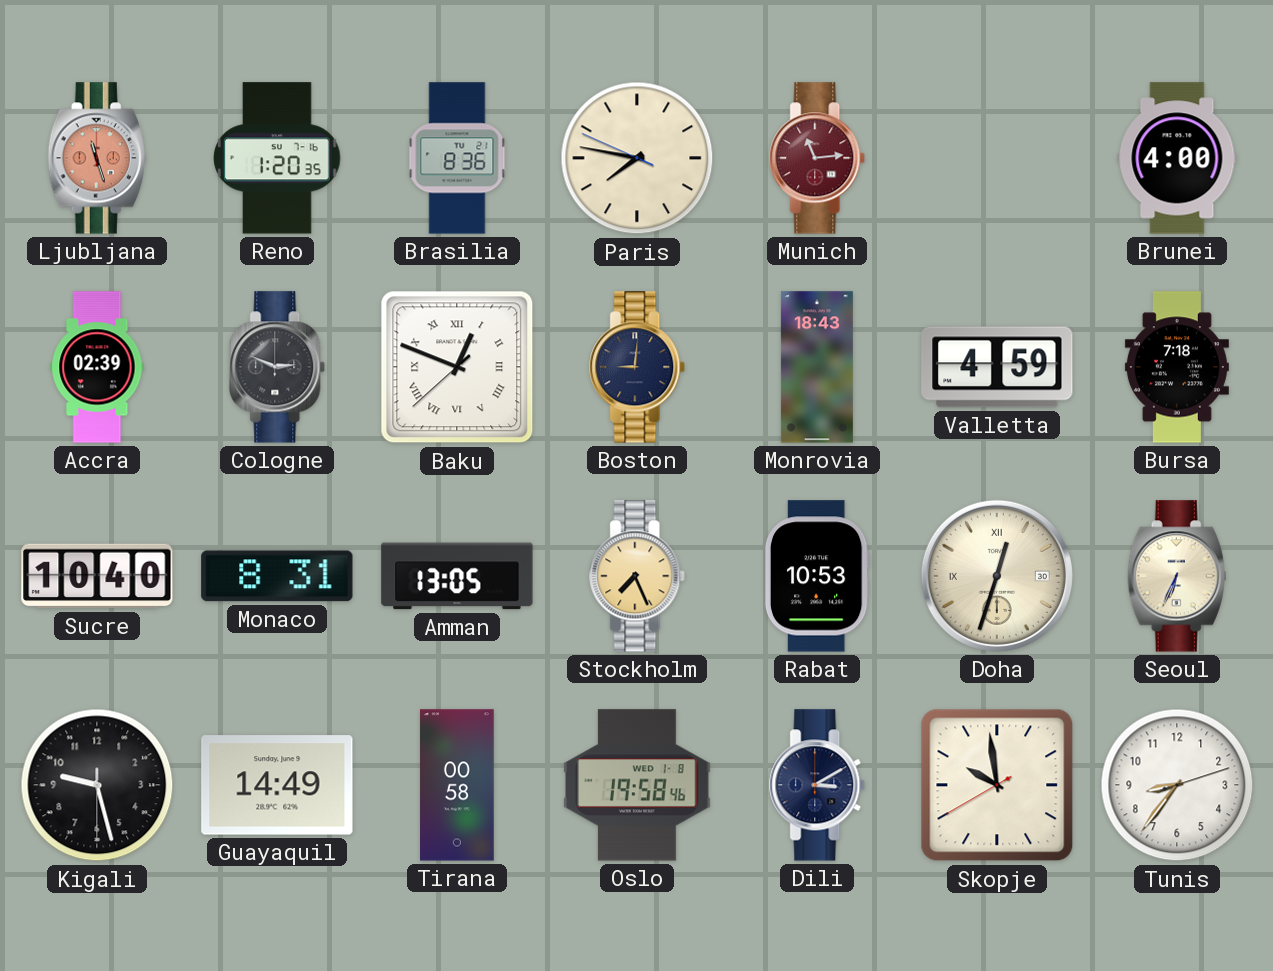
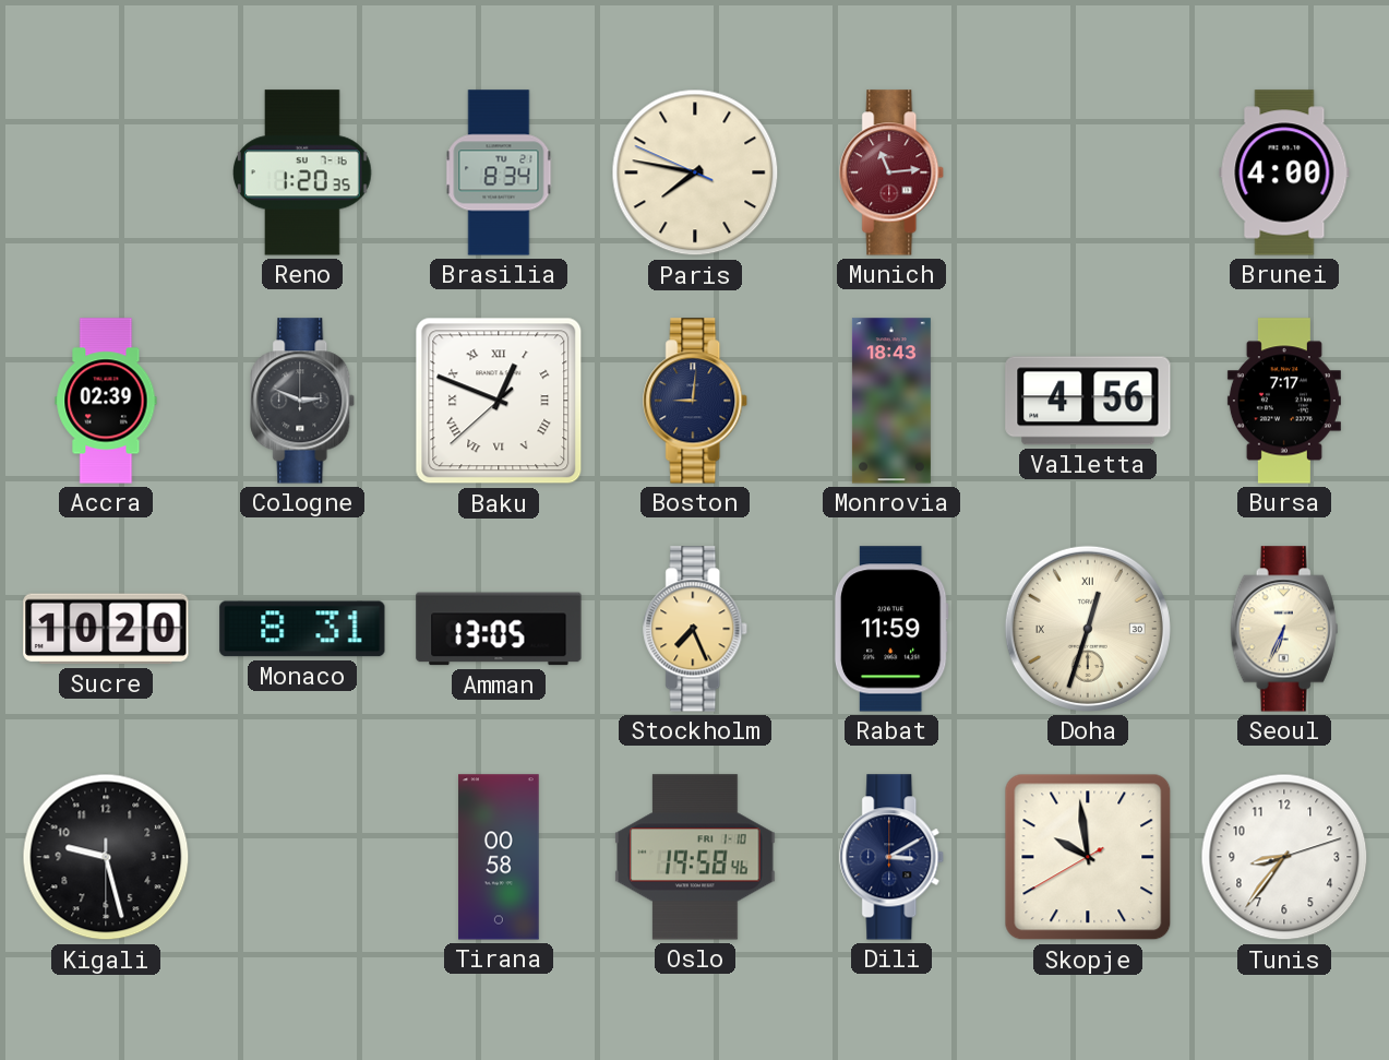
Ljubljana: 11:27 -> none
Brasilia: 8:36 -> 8:34
Valletta: 4:59 -> 4:56
Bursa: 7:18 -> 7:17
Sucre: 10:40 -> 10:20
Rabat: 10:53 -> 11:59
Guayaquil: 14:49 -> none
Oslo date: WED 1-8 -> FRI 1-10
